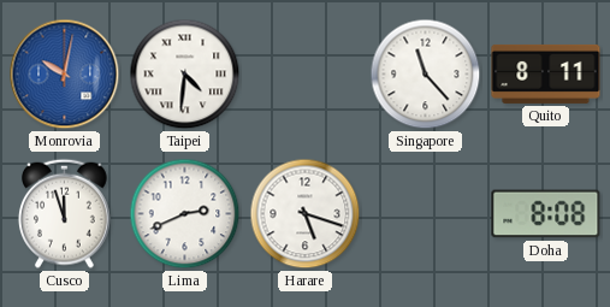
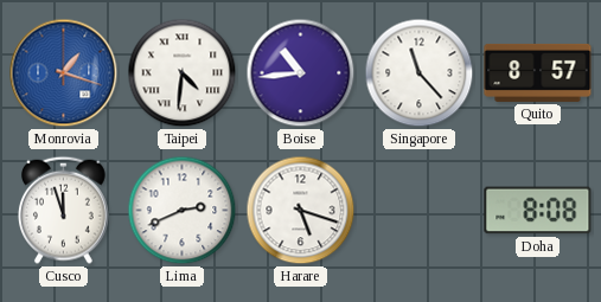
Monrovia: 10:02 -> 1:18
Boise: none -> 10:44
Quito: 8:11 -> 8:57
